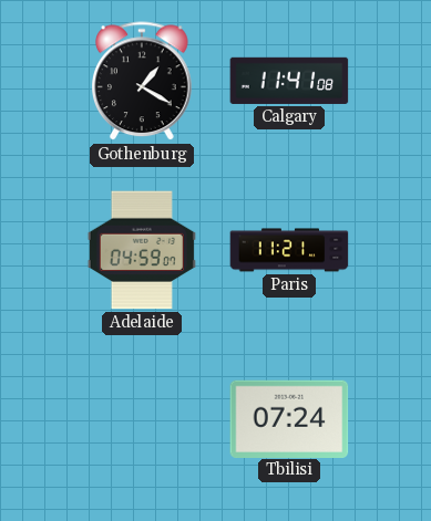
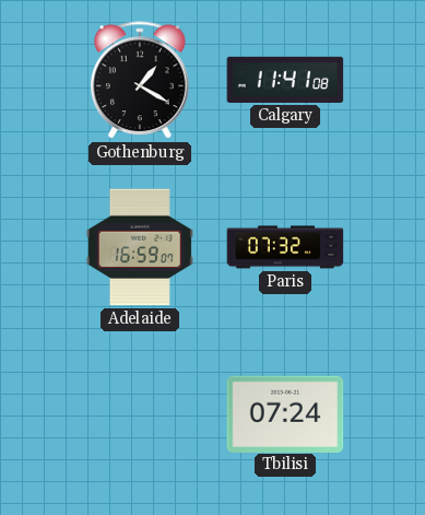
Adelaide: 04:59 -> 16:59
Paris: 11:21 -> 07:32
